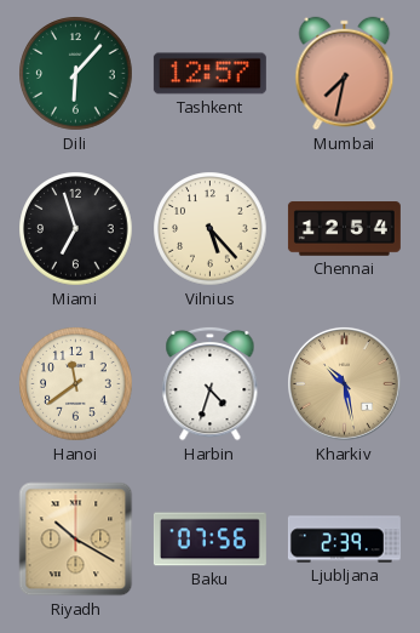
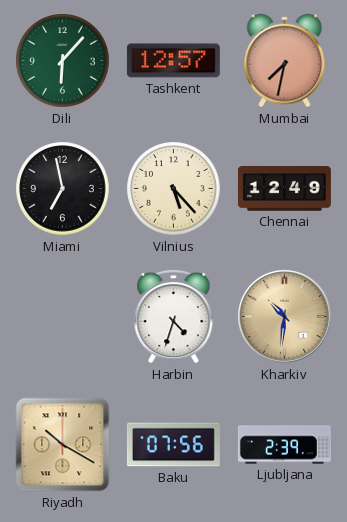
Miami: 6:57 -> 6:58
Chennai: 12:54 -> 12:49
Hanoi: 11:39 -> none
Kharkiv: 10:28 -> 10:31
